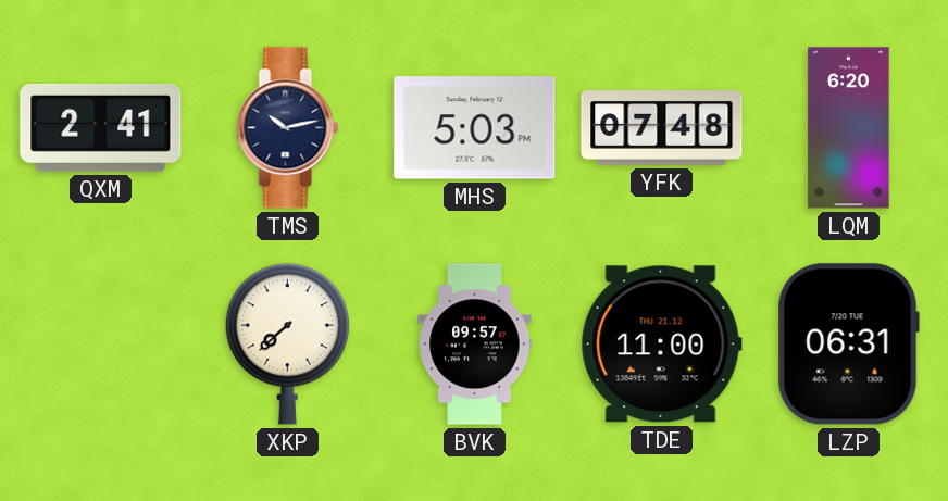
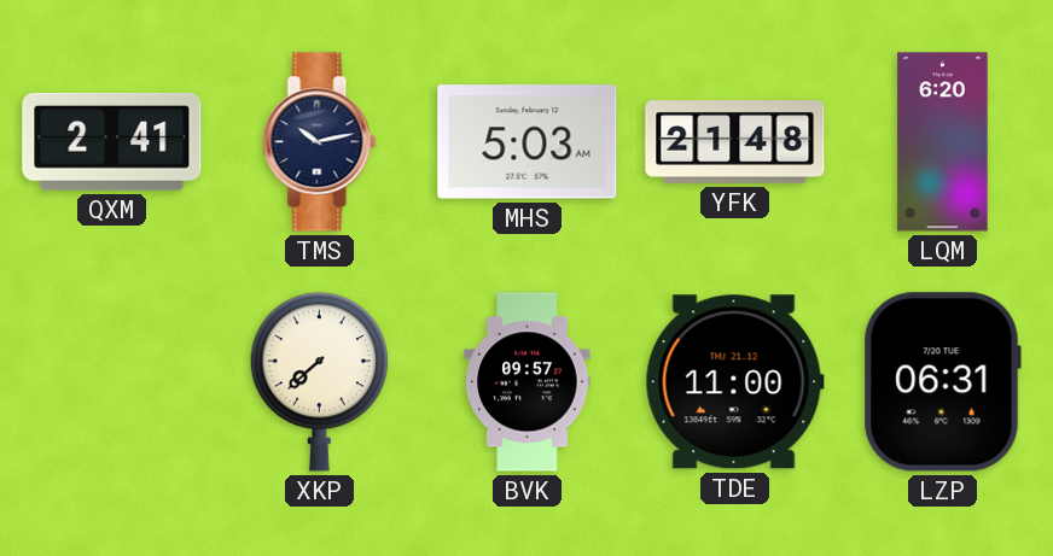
MHS: 5:03 PM -> 5:03 AM
YFK: 07:48 -> 21:48
